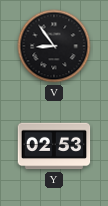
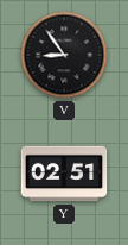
Y: 02:53 -> 02:51
